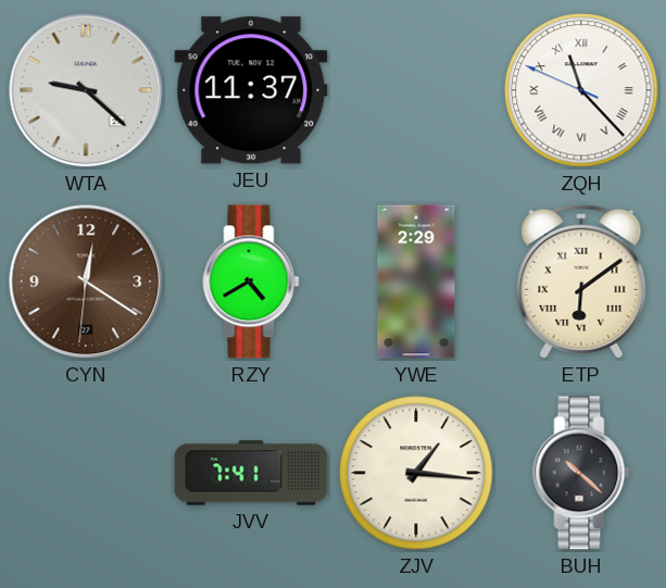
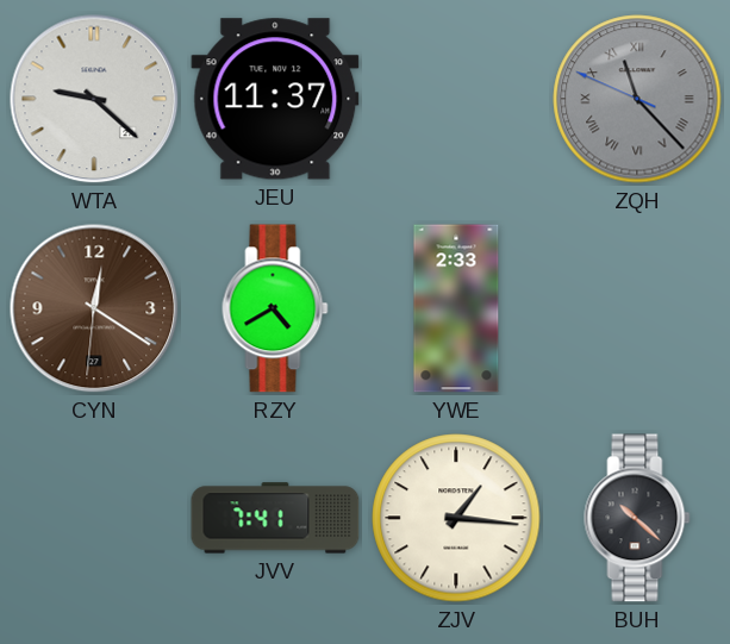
ZQH dial: white -> grey
YWE: 2:29 -> 2:33
ETP: 6:09 -> none
